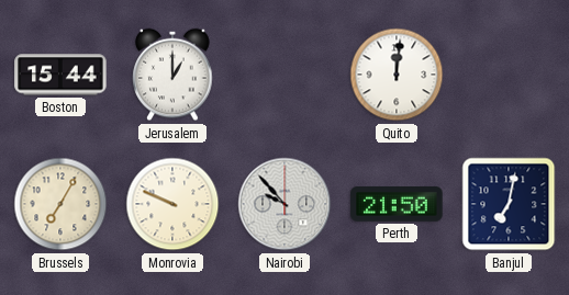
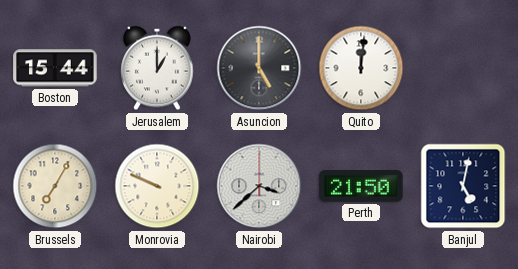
Asuncion: none -> 5:00
Nairobi: 9:53 -> 3:38
Banjul: 7:02 -> 5:02
